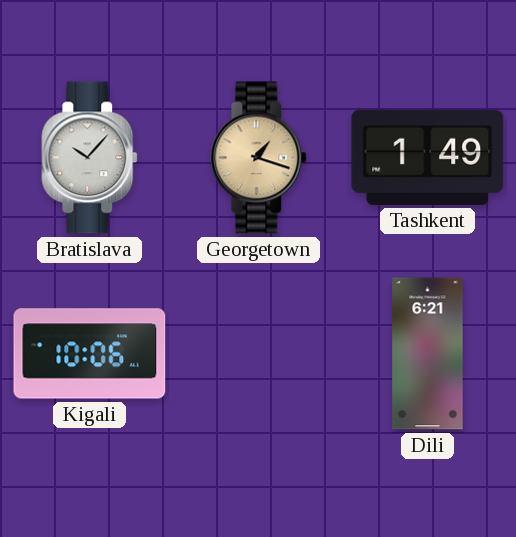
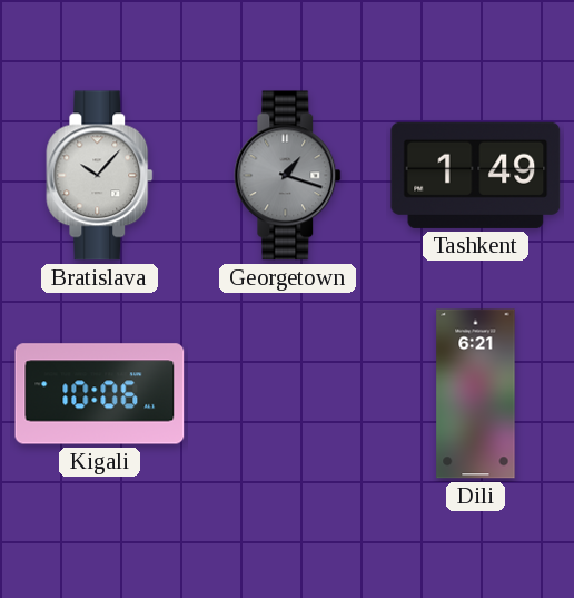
Georgetown dial: champagne -> grey
